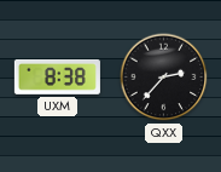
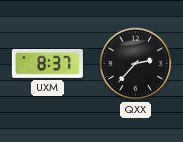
UXM: 8:38 -> 8:37
